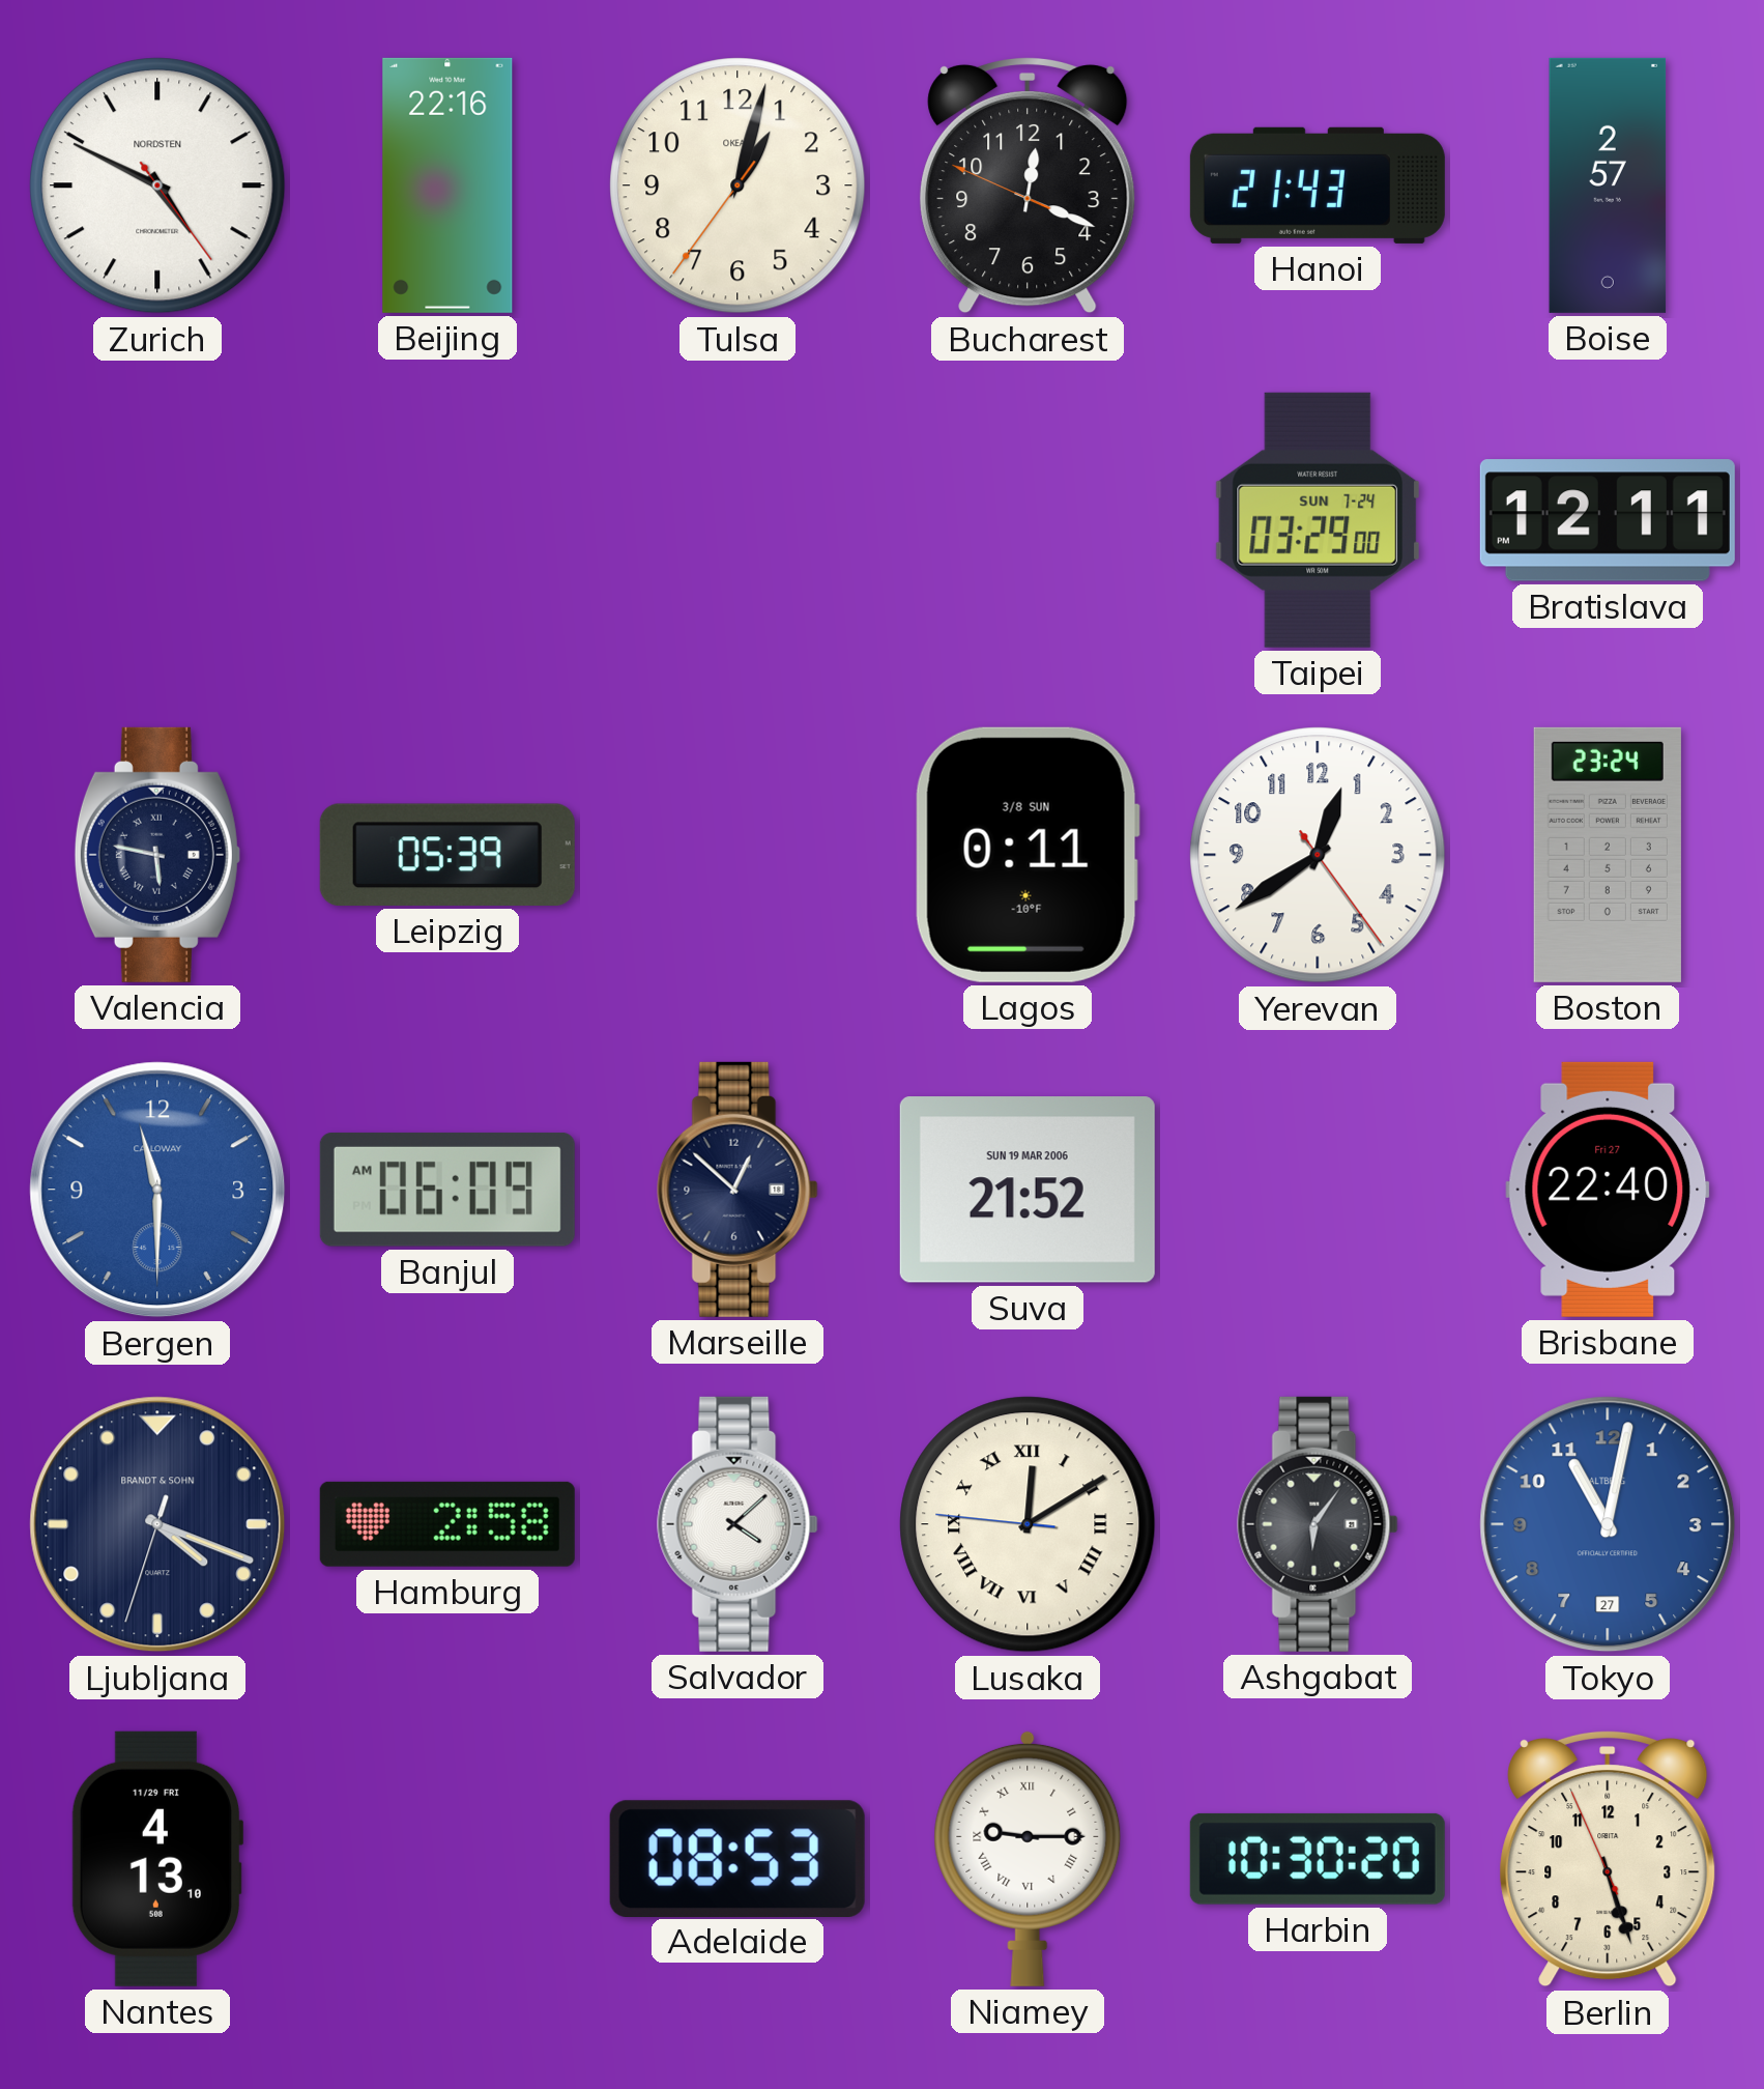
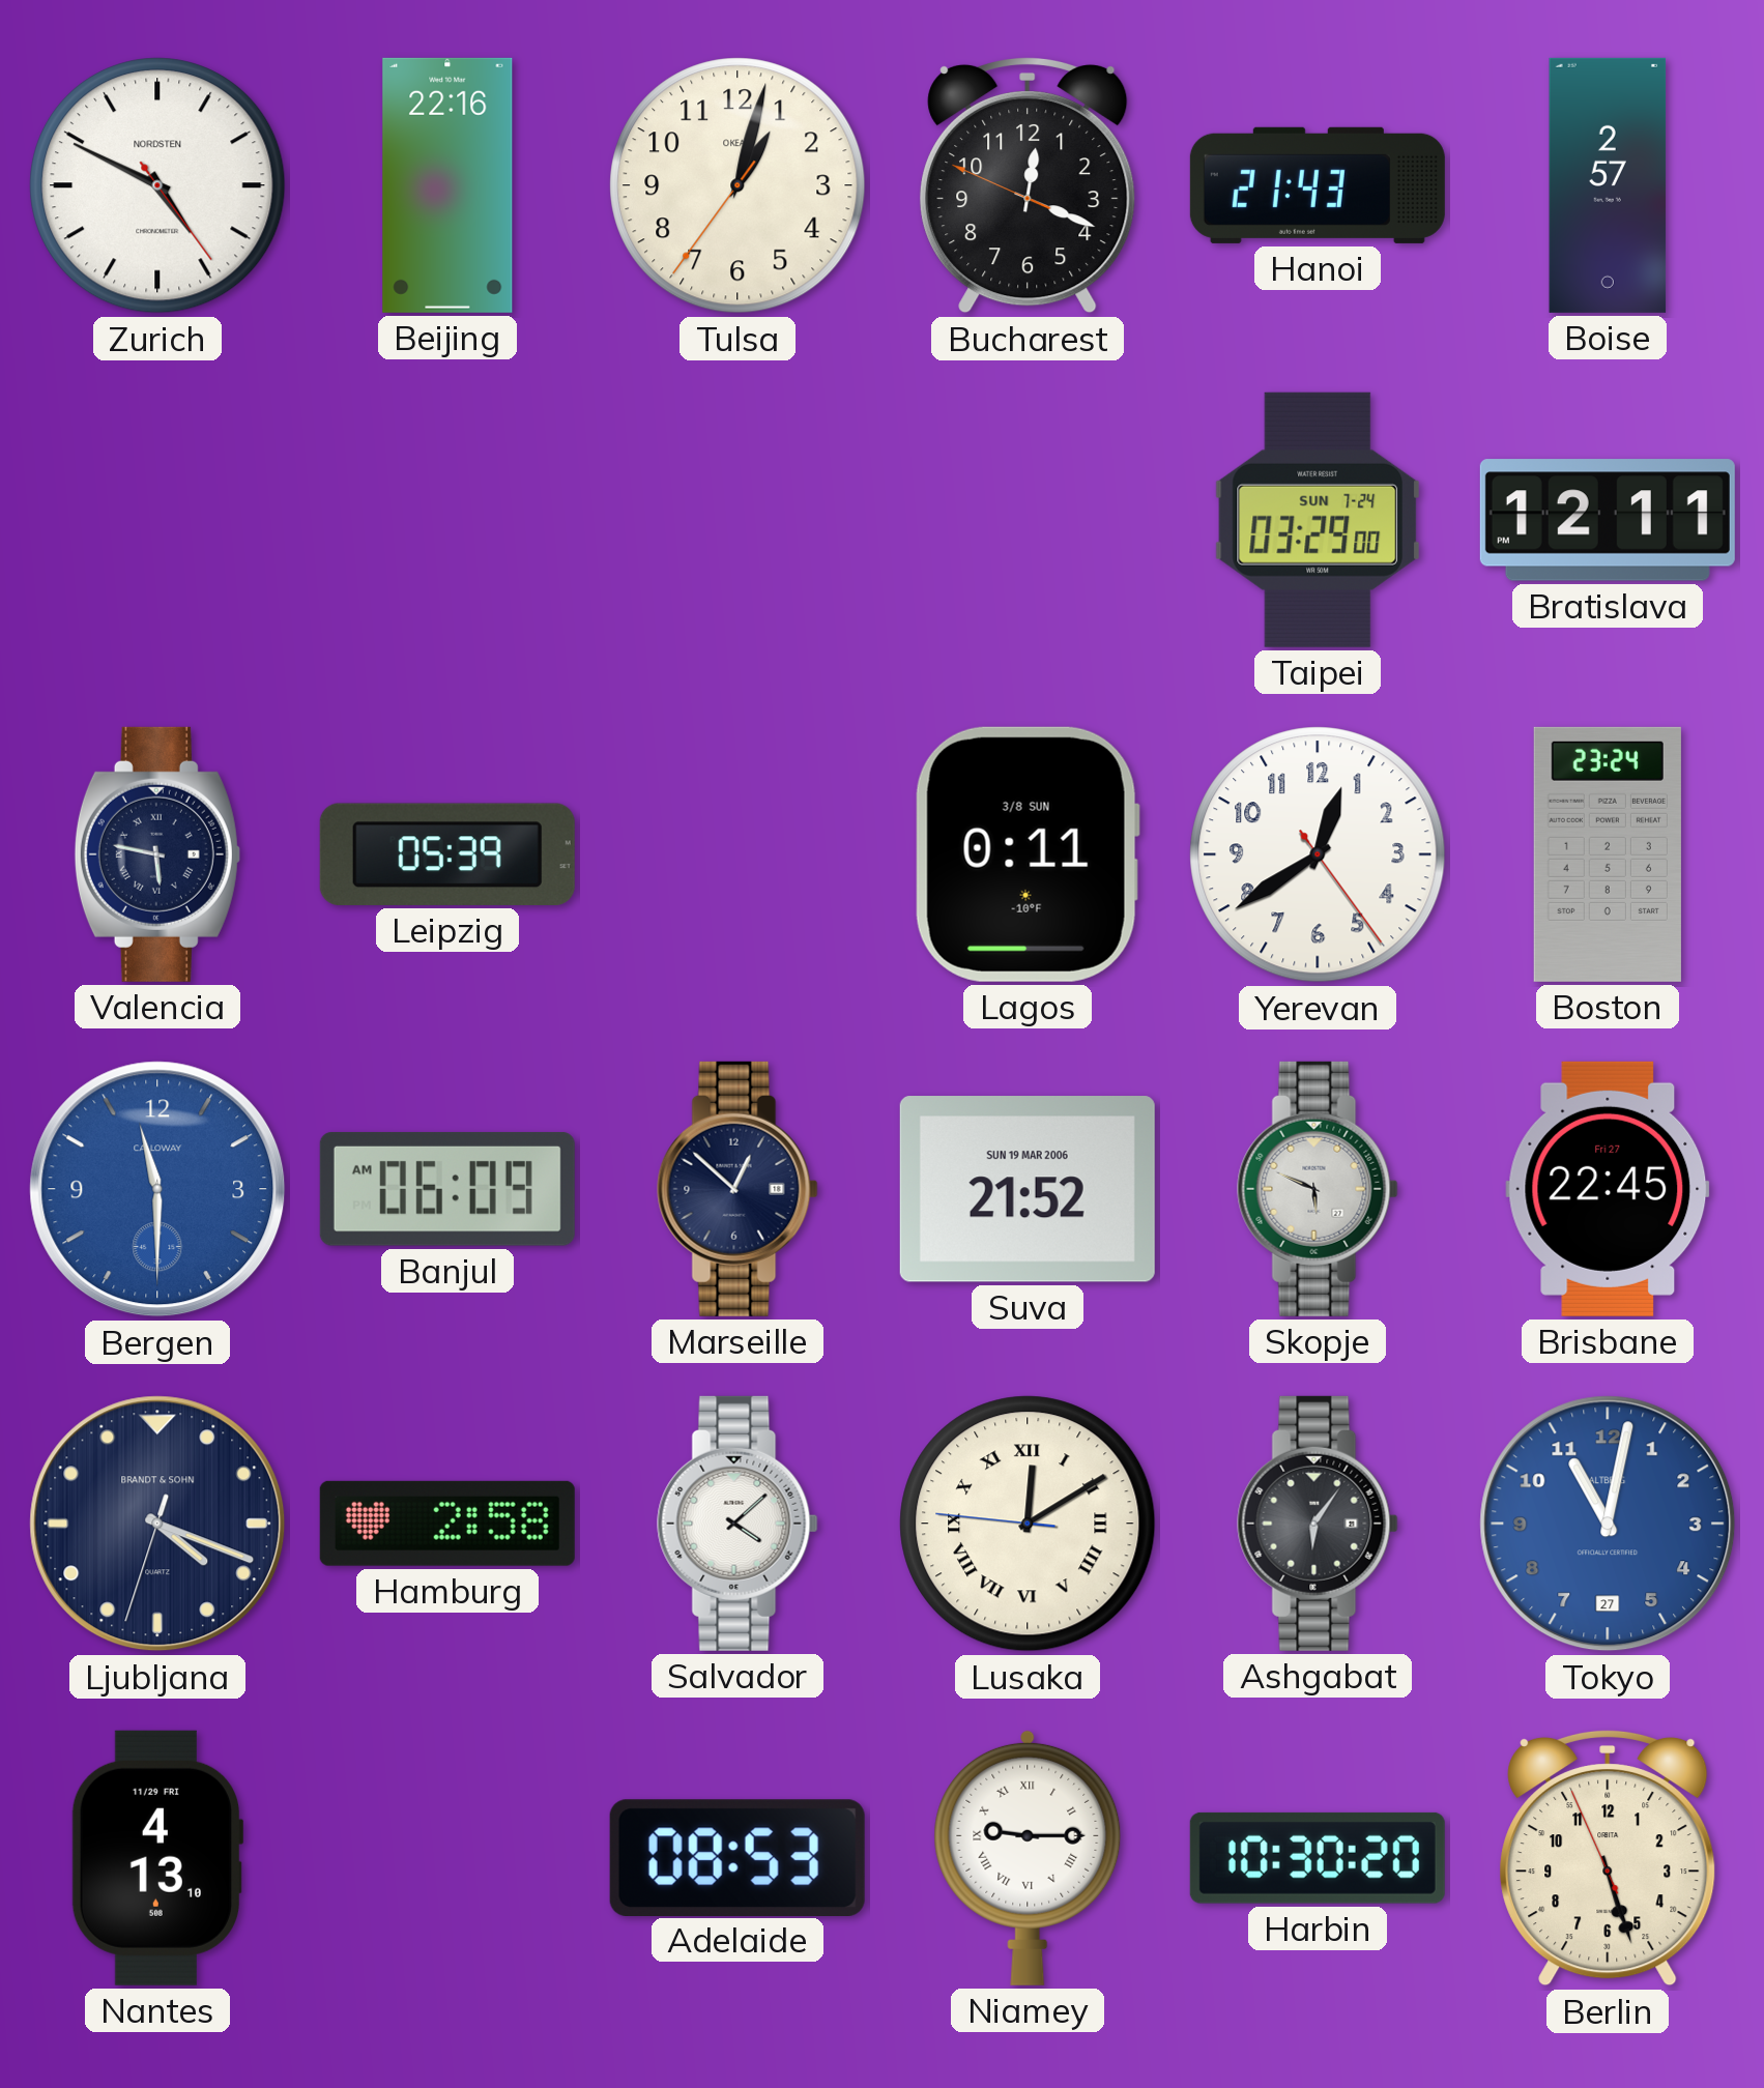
Skopje: none -> 5:49
Brisbane: 22:40 -> 22:45
